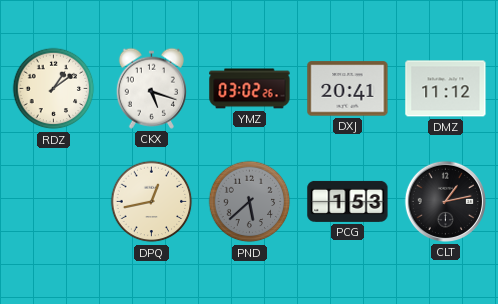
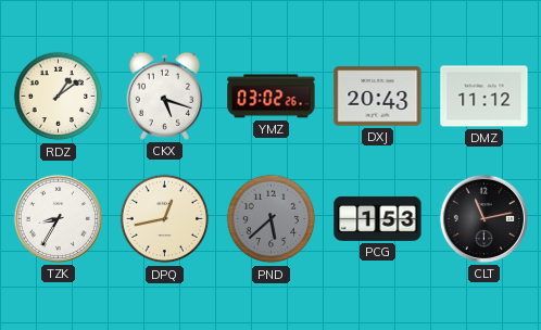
DXJ: 20:41 -> 20:43
TZK: none -> 8:35
CLT: 1:13 -> 11:13
